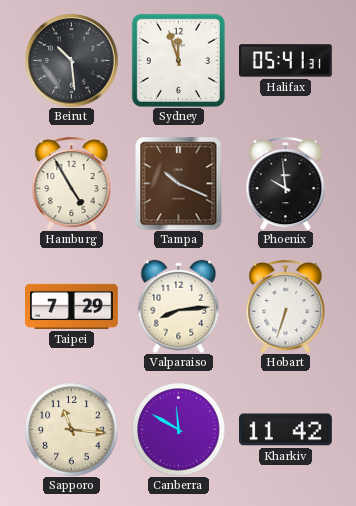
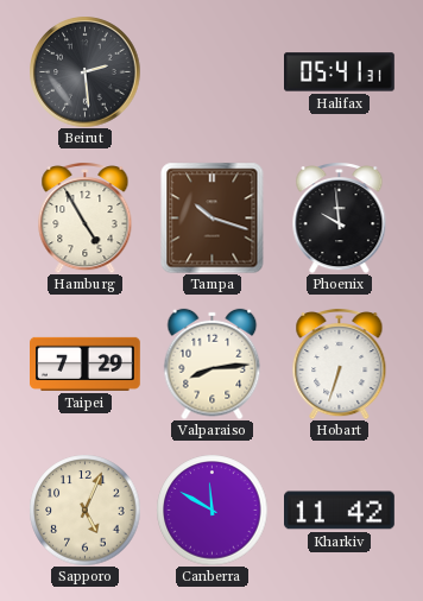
Beirut: 10:29 -> 2:29
Sydney: 11:57 -> none
Tampa: 10:19 -> 10:18
Sapporo: 11:16 -> 5:04
